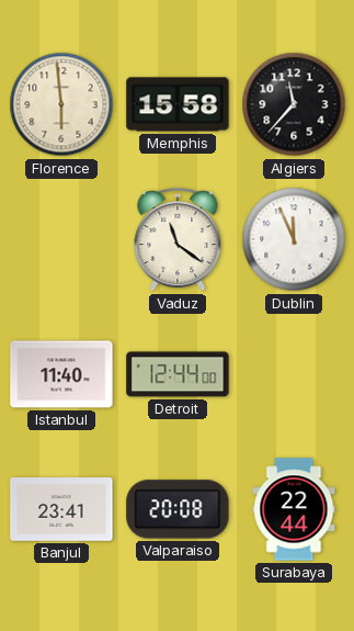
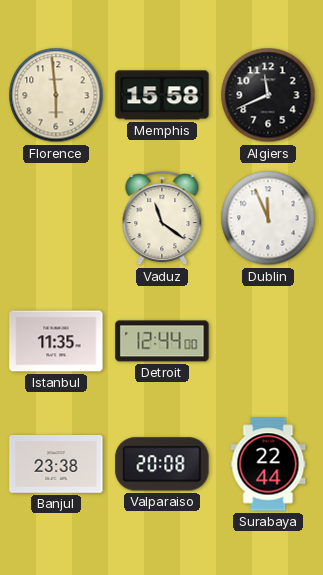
Algiers: 11:37 -> 11:41
Istanbul: 11:40 -> 11:35
Banjul: 23:41 -> 23:38
